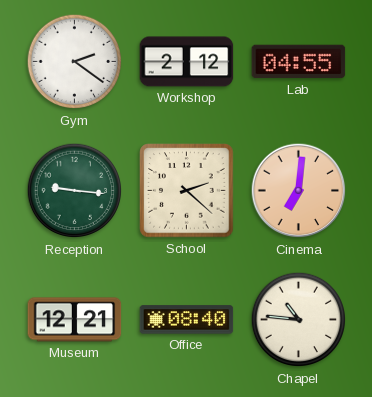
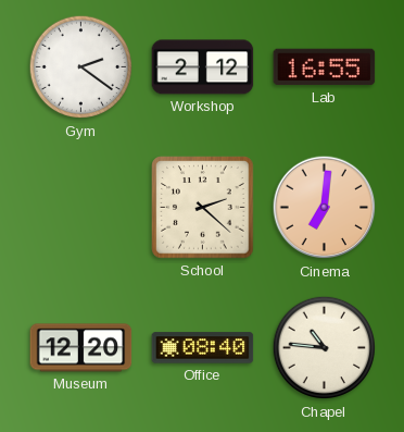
Lab: 04:55 -> 16:55
Reception: 9:16 -> none
Museum: 12:21 -> 12:20
